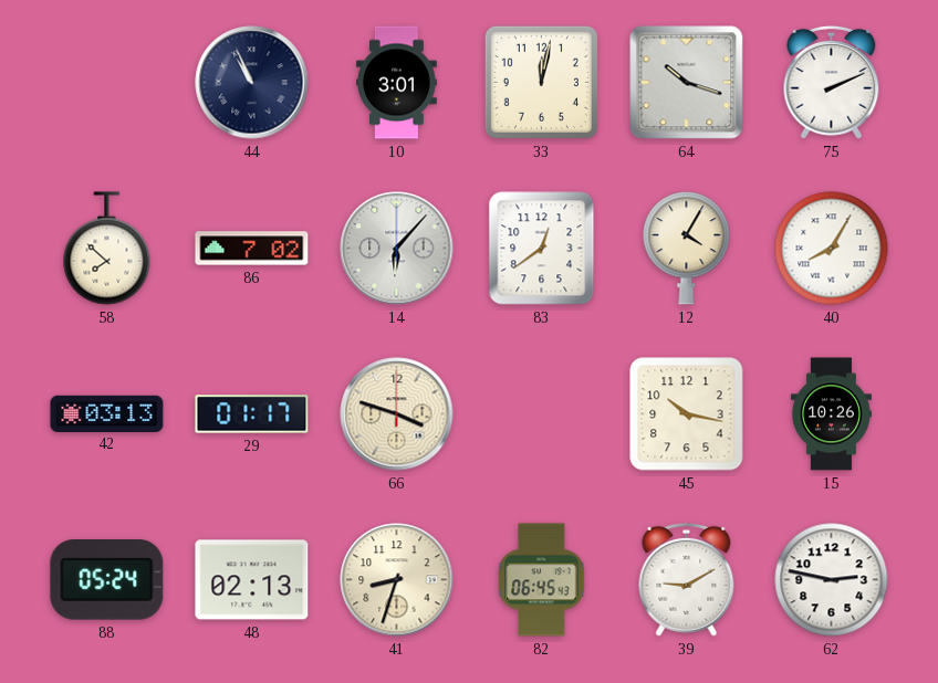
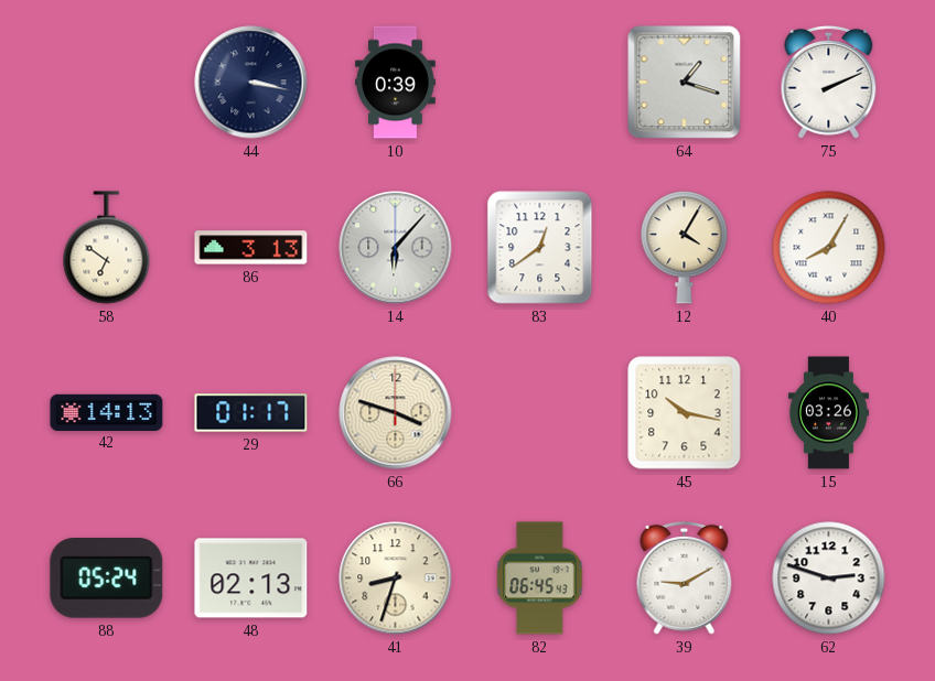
44: 10:56 -> 3:17
10: 3:01 -> 0:39
33: 12:02 -> none
64: 10:18 -> 1:18
58: 7:52 -> 6:51
86: 7:02 -> 3:13
42: 03:13 -> 14:13
15: 10:26 -> 03:26
62: 2:47 -> 2:48
